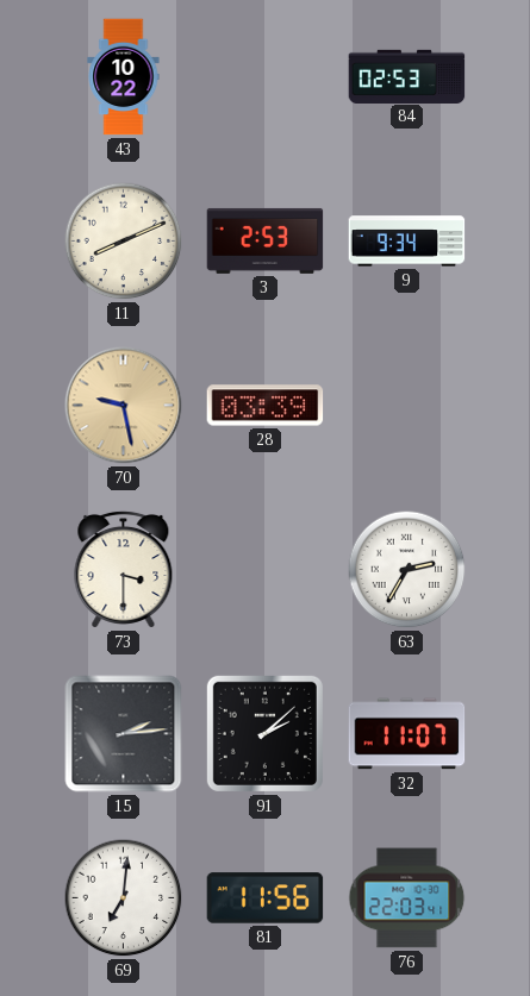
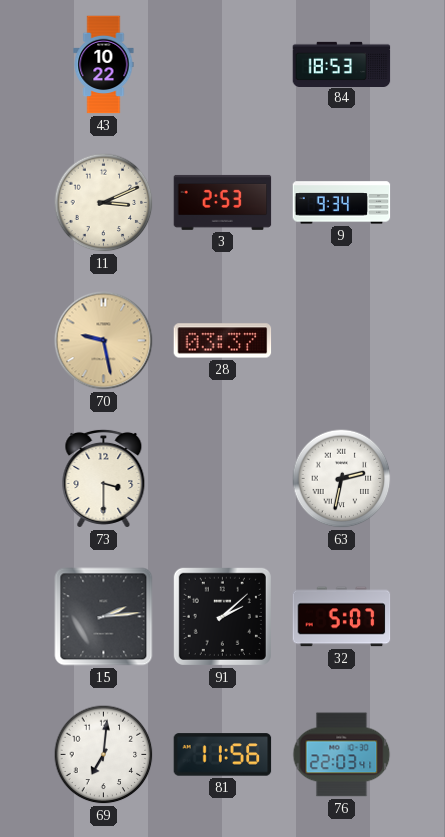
84: 02:53 -> 18:53
11: 8:11 -> 3:11
28: 03:39 -> 03:37
63: 2:35 -> 2:32
32: 11:07 -> 5:07
